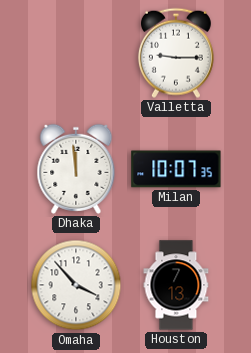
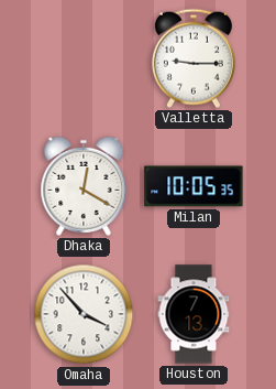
Dhaka: 11:59 -> 12:20
Milan: 10:07 -> 10:05
